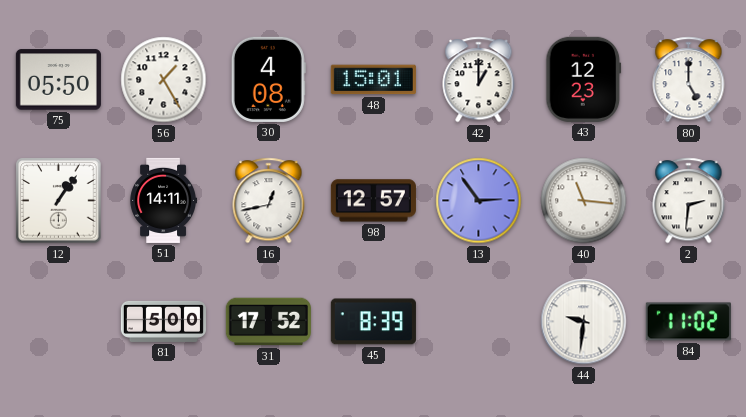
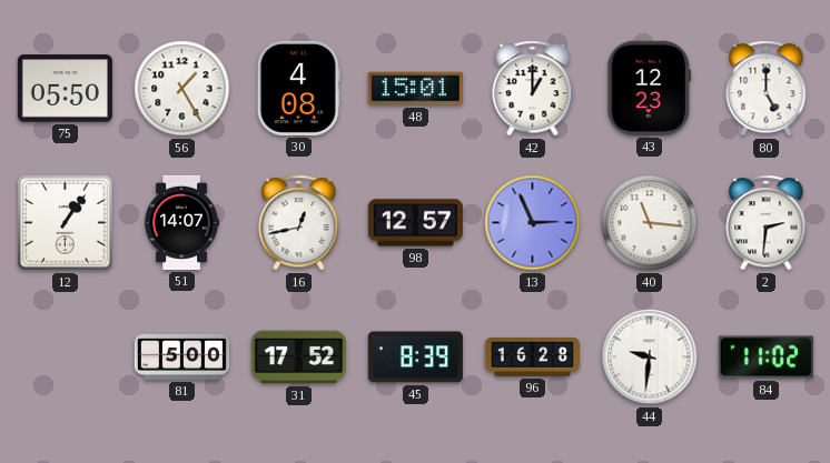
51: 14:11 -> 14:07
13: 2:54 -> 2:56
96: none -> 16:28
